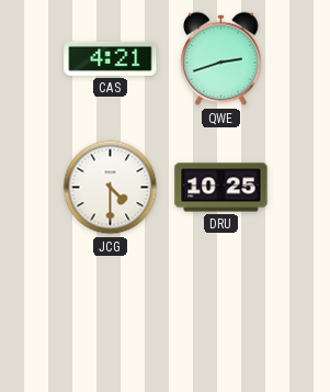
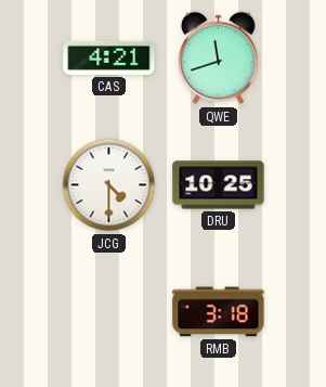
QWE: 2:42 -> 11:42
RMB: none -> 3:18
